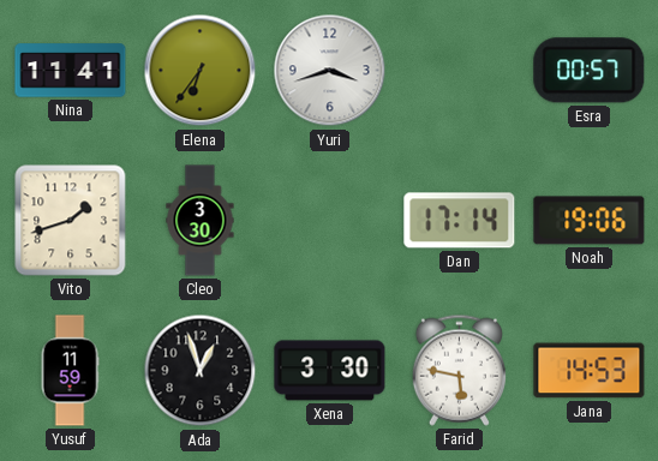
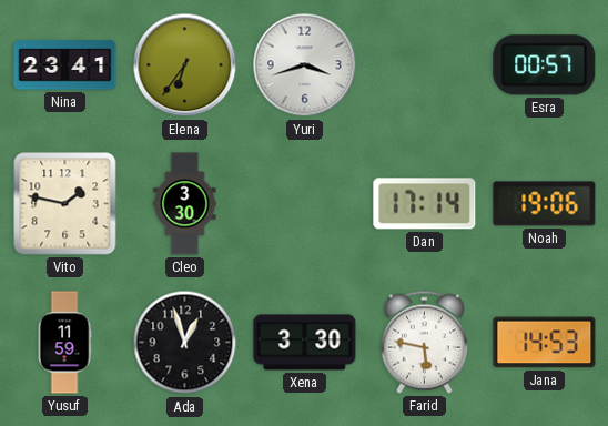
Nina: 11:41 -> 23:41
Vito: 1:42 -> 1:47
